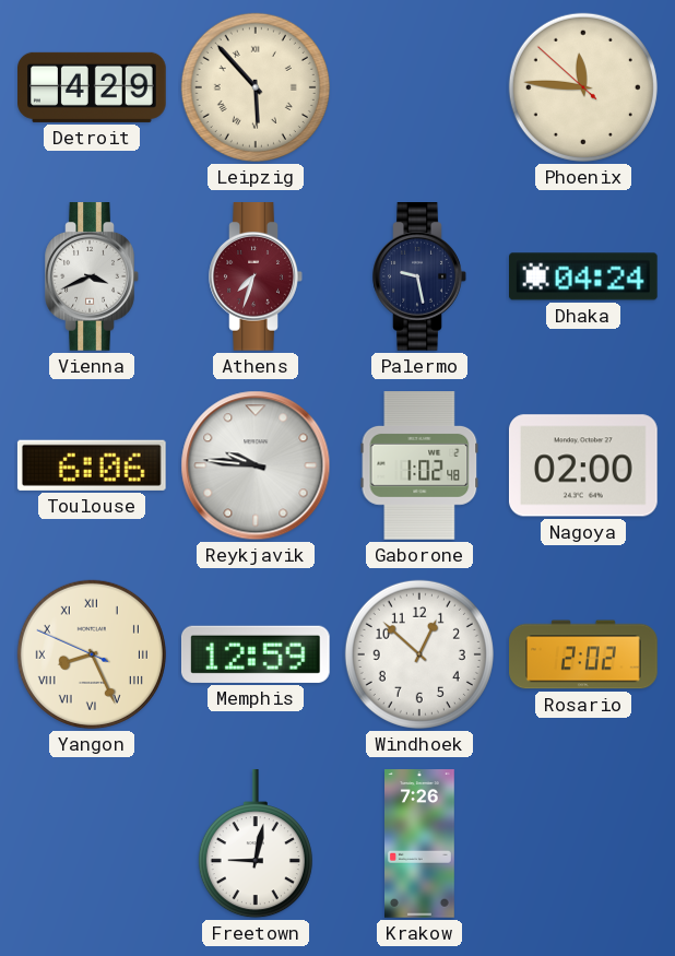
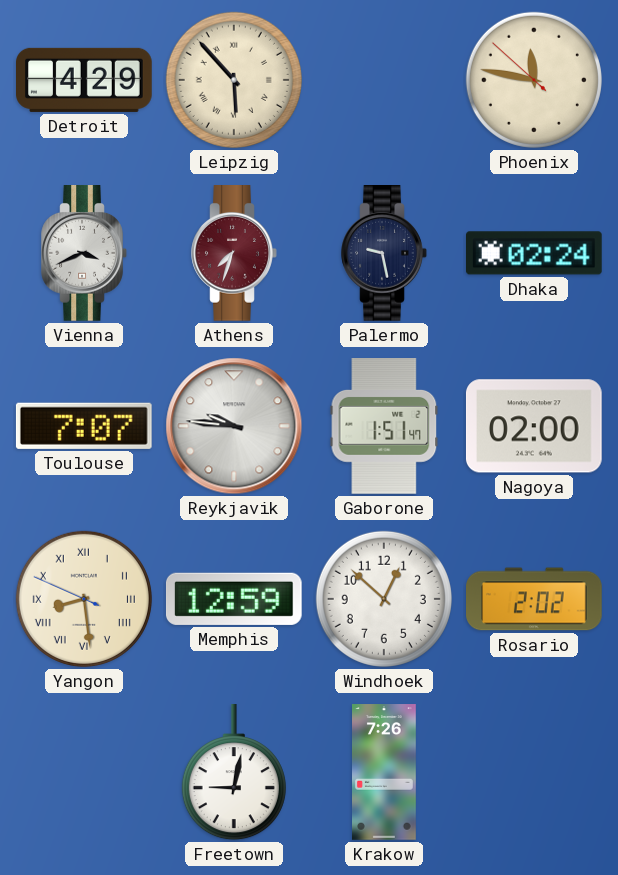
Phoenix: 11:45 -> 11:46
Dhaka: 04:24 -> 02:24
Toulouse: 6:06 -> 7:07
Gaborone: 1:02 -> 1:51
Yangon: 8:25 -> 8:28
